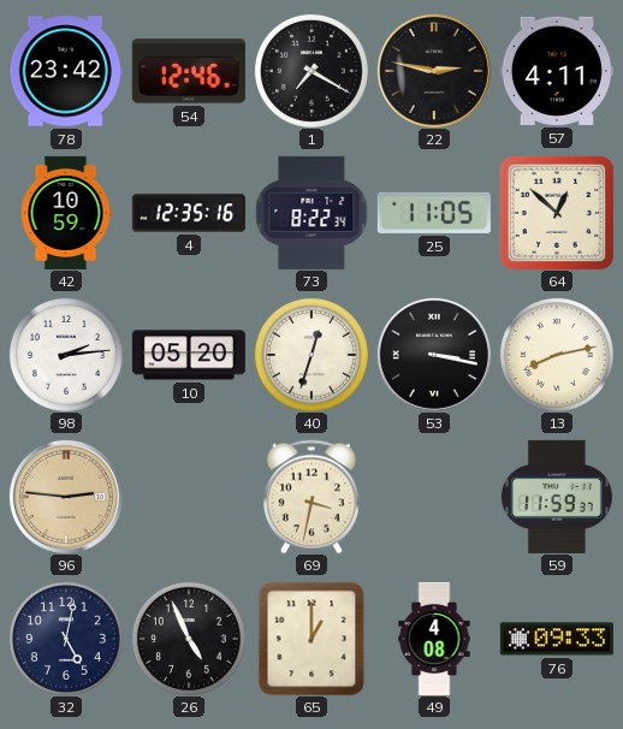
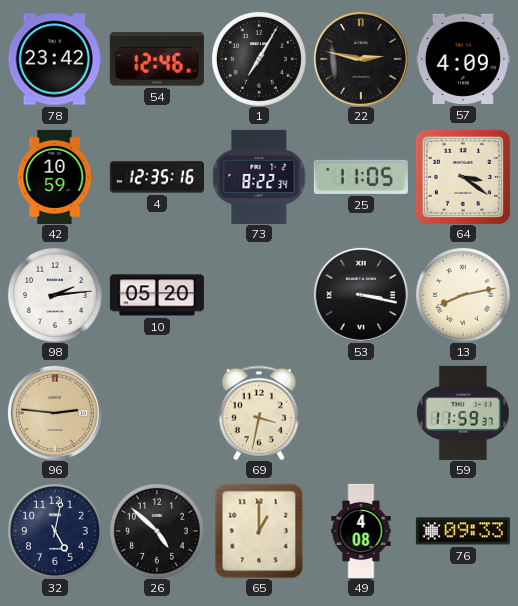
1: 7:20 -> 7:05
57: 4:11 -> 4:09
64: 12:52 -> 3:21
40: 12:33 -> none
26: 4:56 -> 4:52
